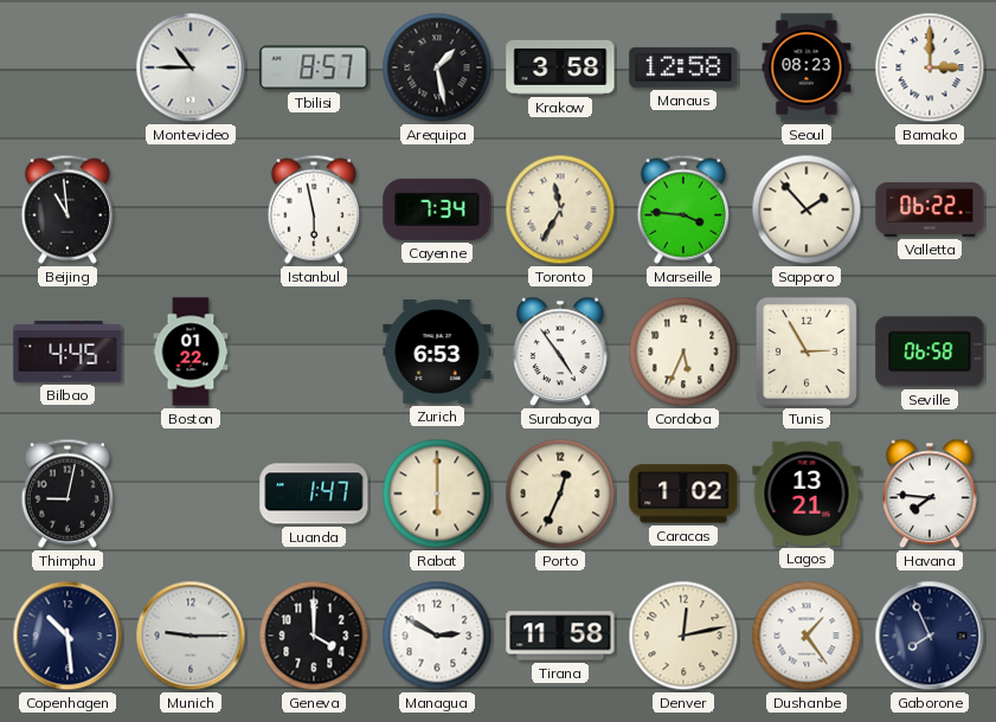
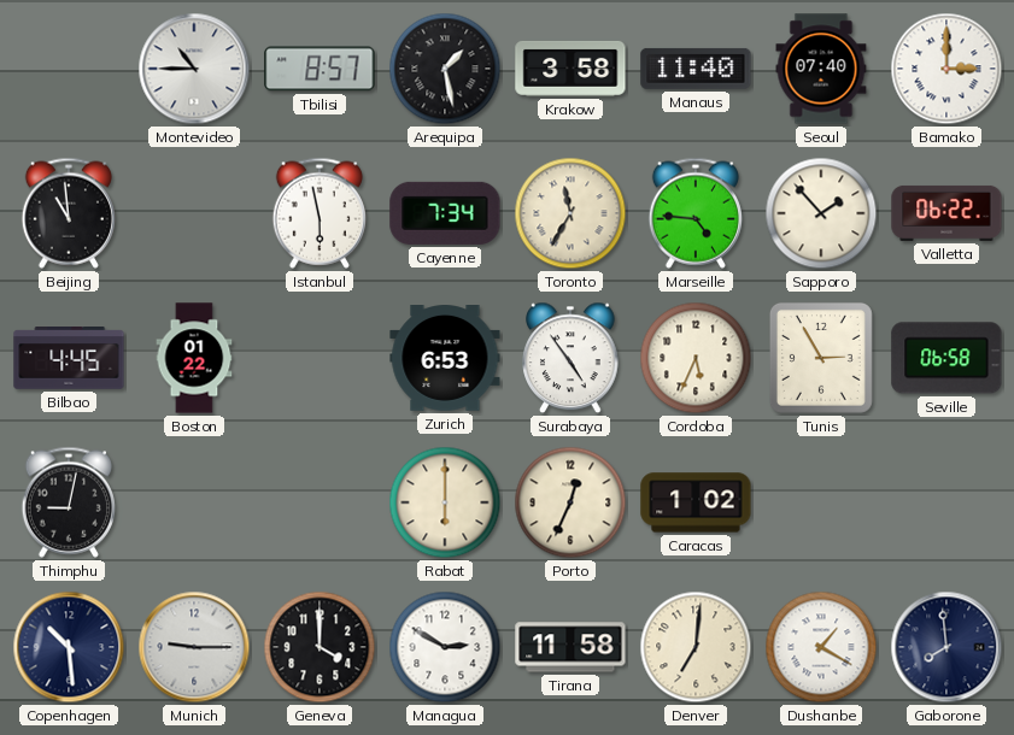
Manaus: 12:58 -> 11:40
Seoul: 08:23 -> 07:40
Marseille: 3:46 -> 4:46
Luanda: 1:47 -> none
Lagos: 13:21 -> none
Havana: 7:46 -> none
Denver: 12:13 -> 7:01
Dushanbe: 1:24 -> 1:20
Gaborone: 7:56 -> 7:59
